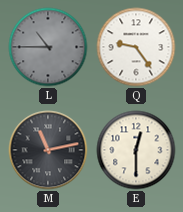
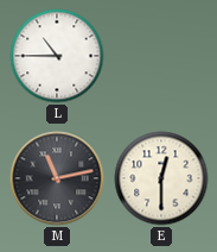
L dial: grey -> white
Q: 9:24 -> none
